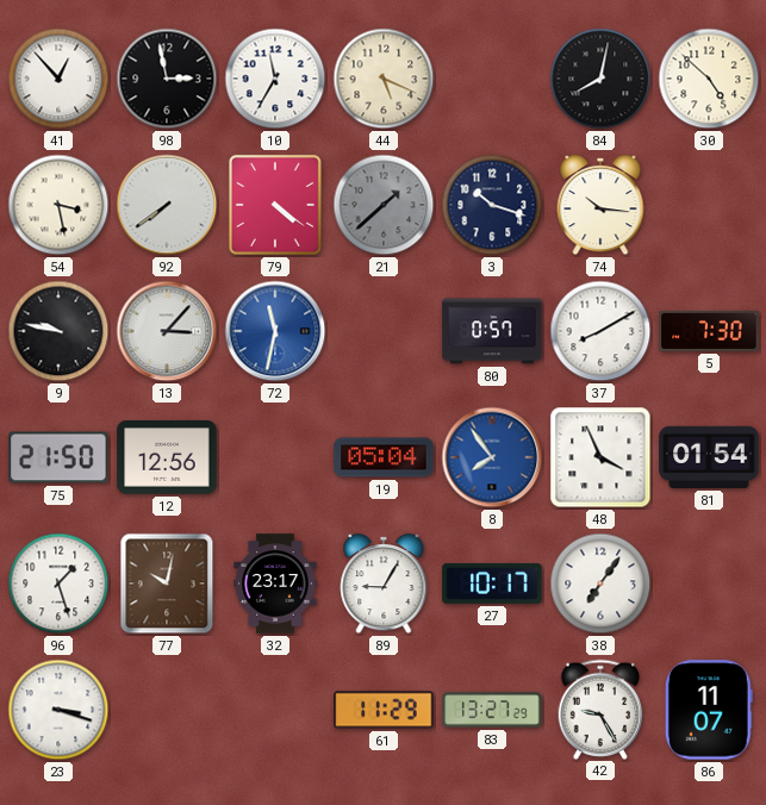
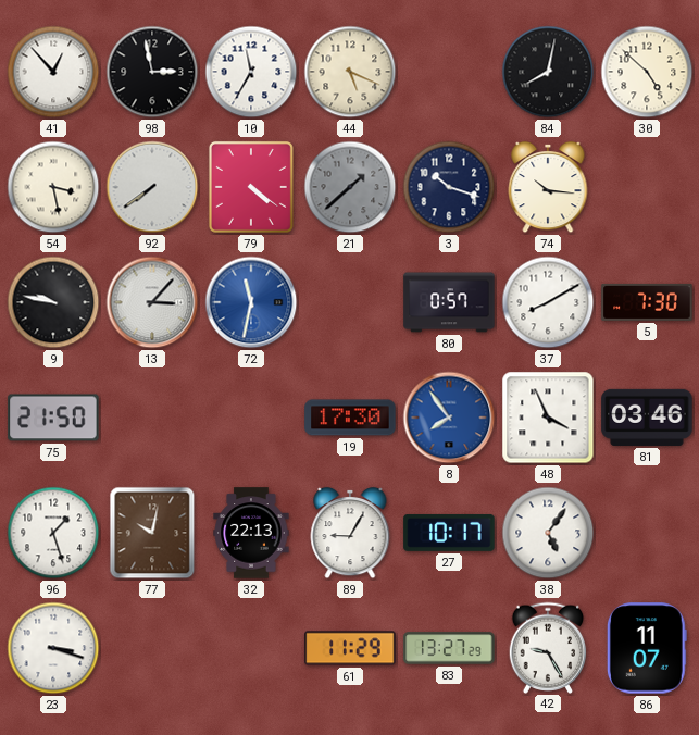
12: 12:56 -> none
19: 05:04 -> 17:30
81: 01:54 -> 03:46
32: 23:17 -> 22:13
38: 7:06 -> 5:06
